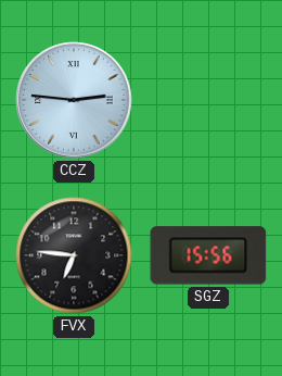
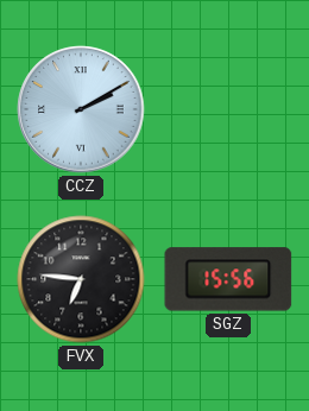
CCZ: 2:46 -> 2:10
